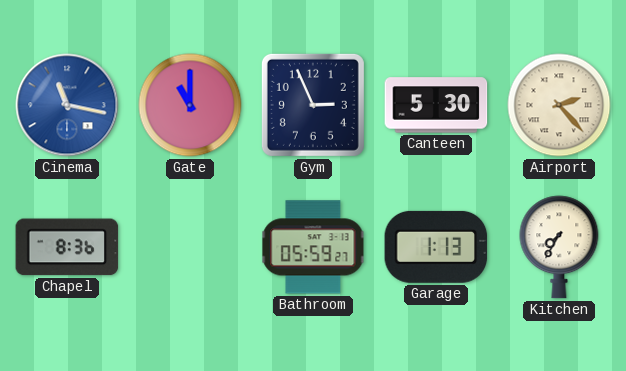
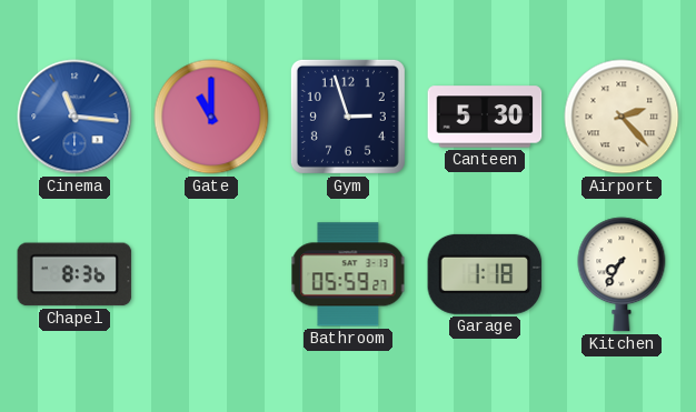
Cinema: 11:17 -> 11:16
Gym: 2:56 -> 2:57
Garage: 1:13 -> 1:18
